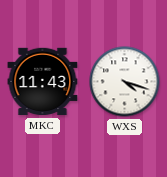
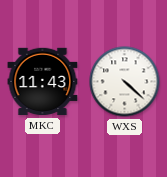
WXS: 4:18 -> 4:22
